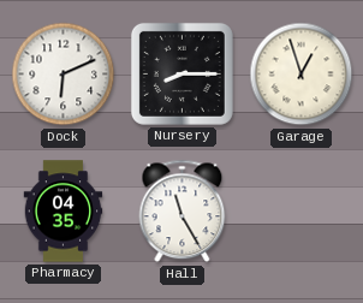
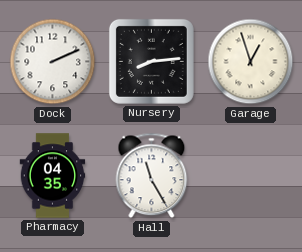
Dock: 6:11 -> 2:11
Nursery: 8:15 -> 8:14
